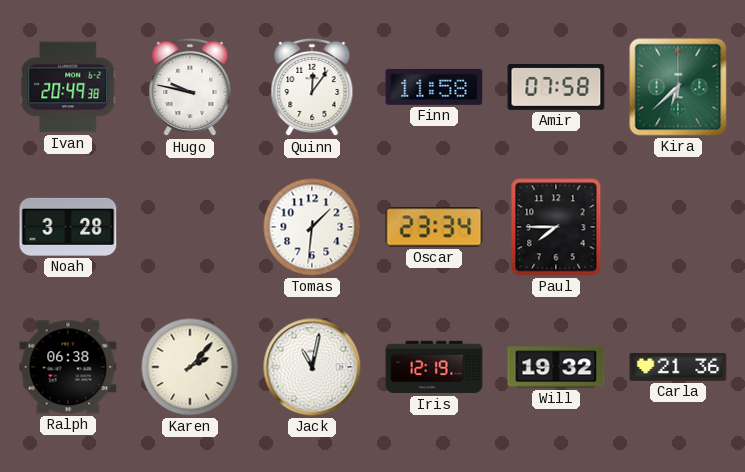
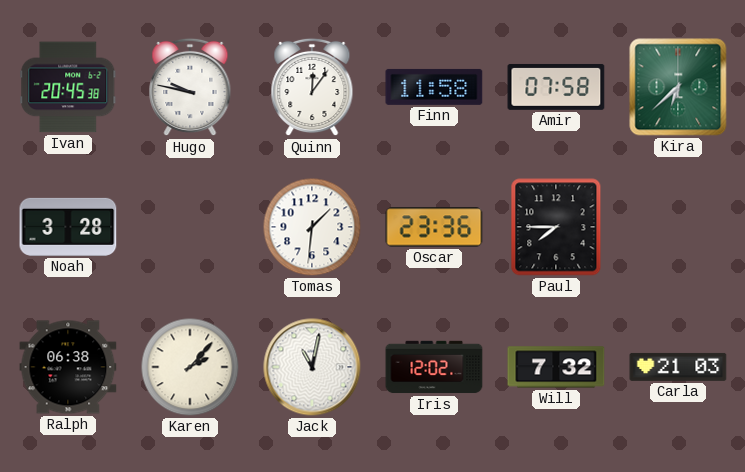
Ivan: 20:49 -> 20:45
Oscar: 23:34 -> 23:36
Iris: 12:19 -> 12:02
Will: 19:32 -> 7:32
Carla: 21:36 -> 21:03
